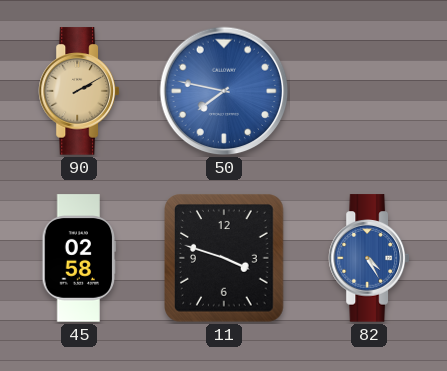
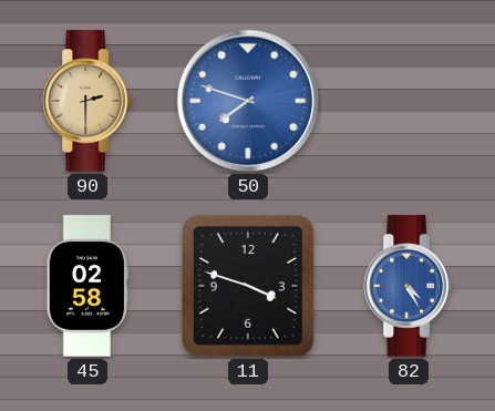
90: 2:10 -> 2:30
50: 7:47 -> 7:48
